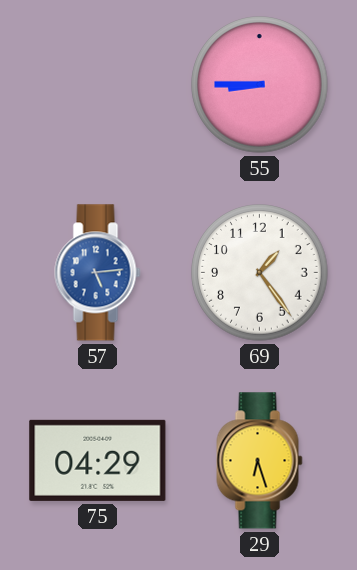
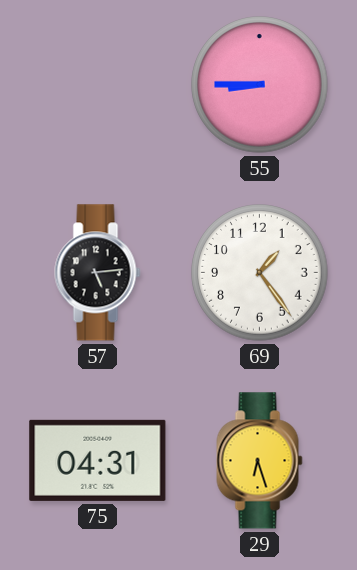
57 dial: blue -> black
75: 04:29 -> 04:31
